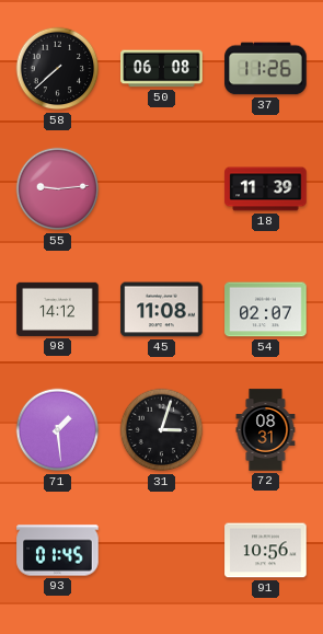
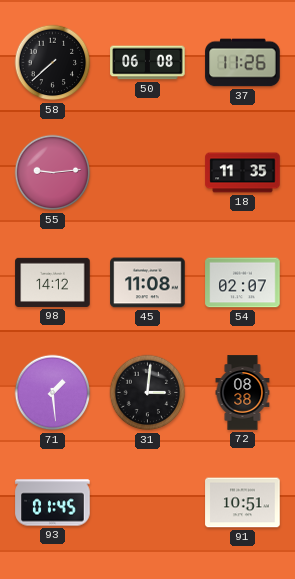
18: 11:39 -> 11:35
31: 3:03 -> 3:01
72: 08:31 -> 08:38
91: 10:56 -> 10:51
